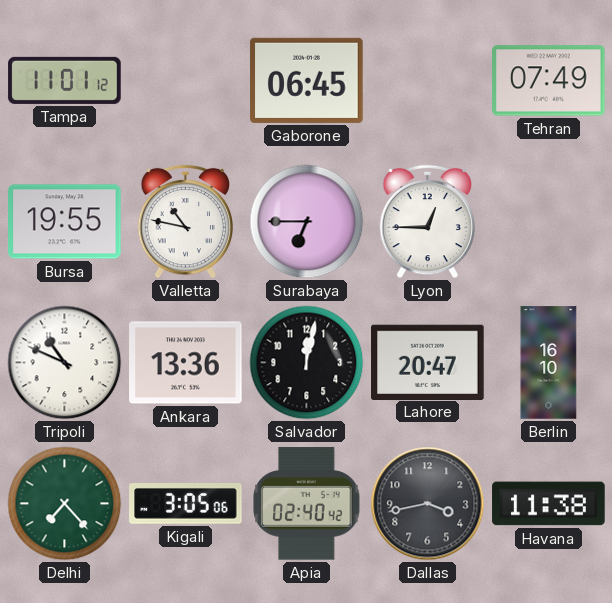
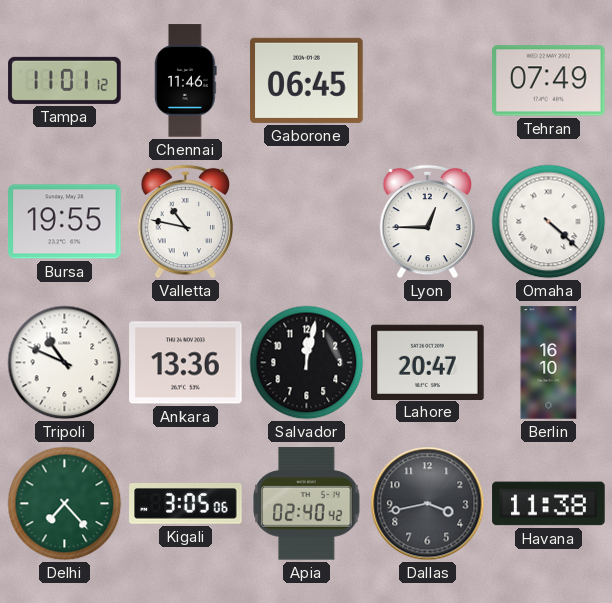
Chennai: none -> 11:46
Surabaya: 6:45 -> none
Omaha: none -> 4:22
